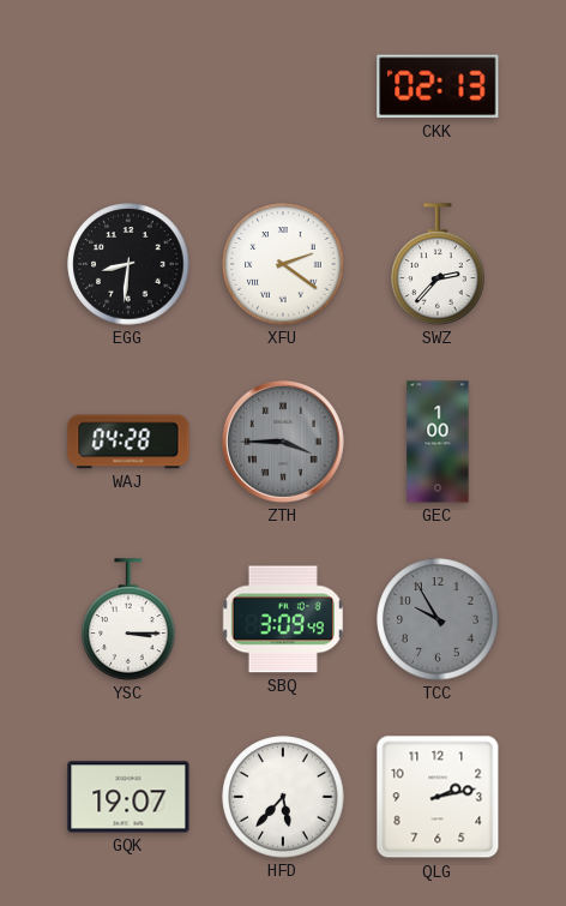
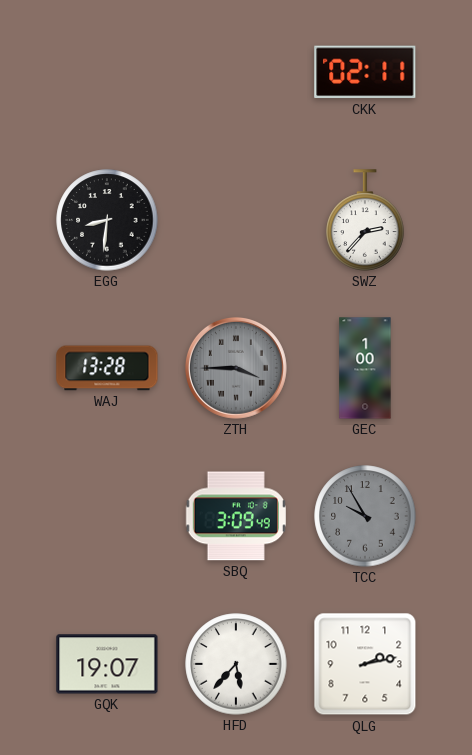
CKK: 02:13 -> 02:11
XFU: 2:21 -> none
WAJ: 04:28 -> 13:28
YSC: 3:15 -> none
